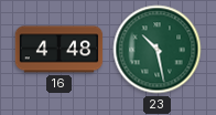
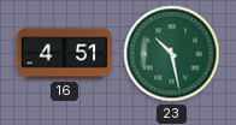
16: 4:48 -> 4:51
